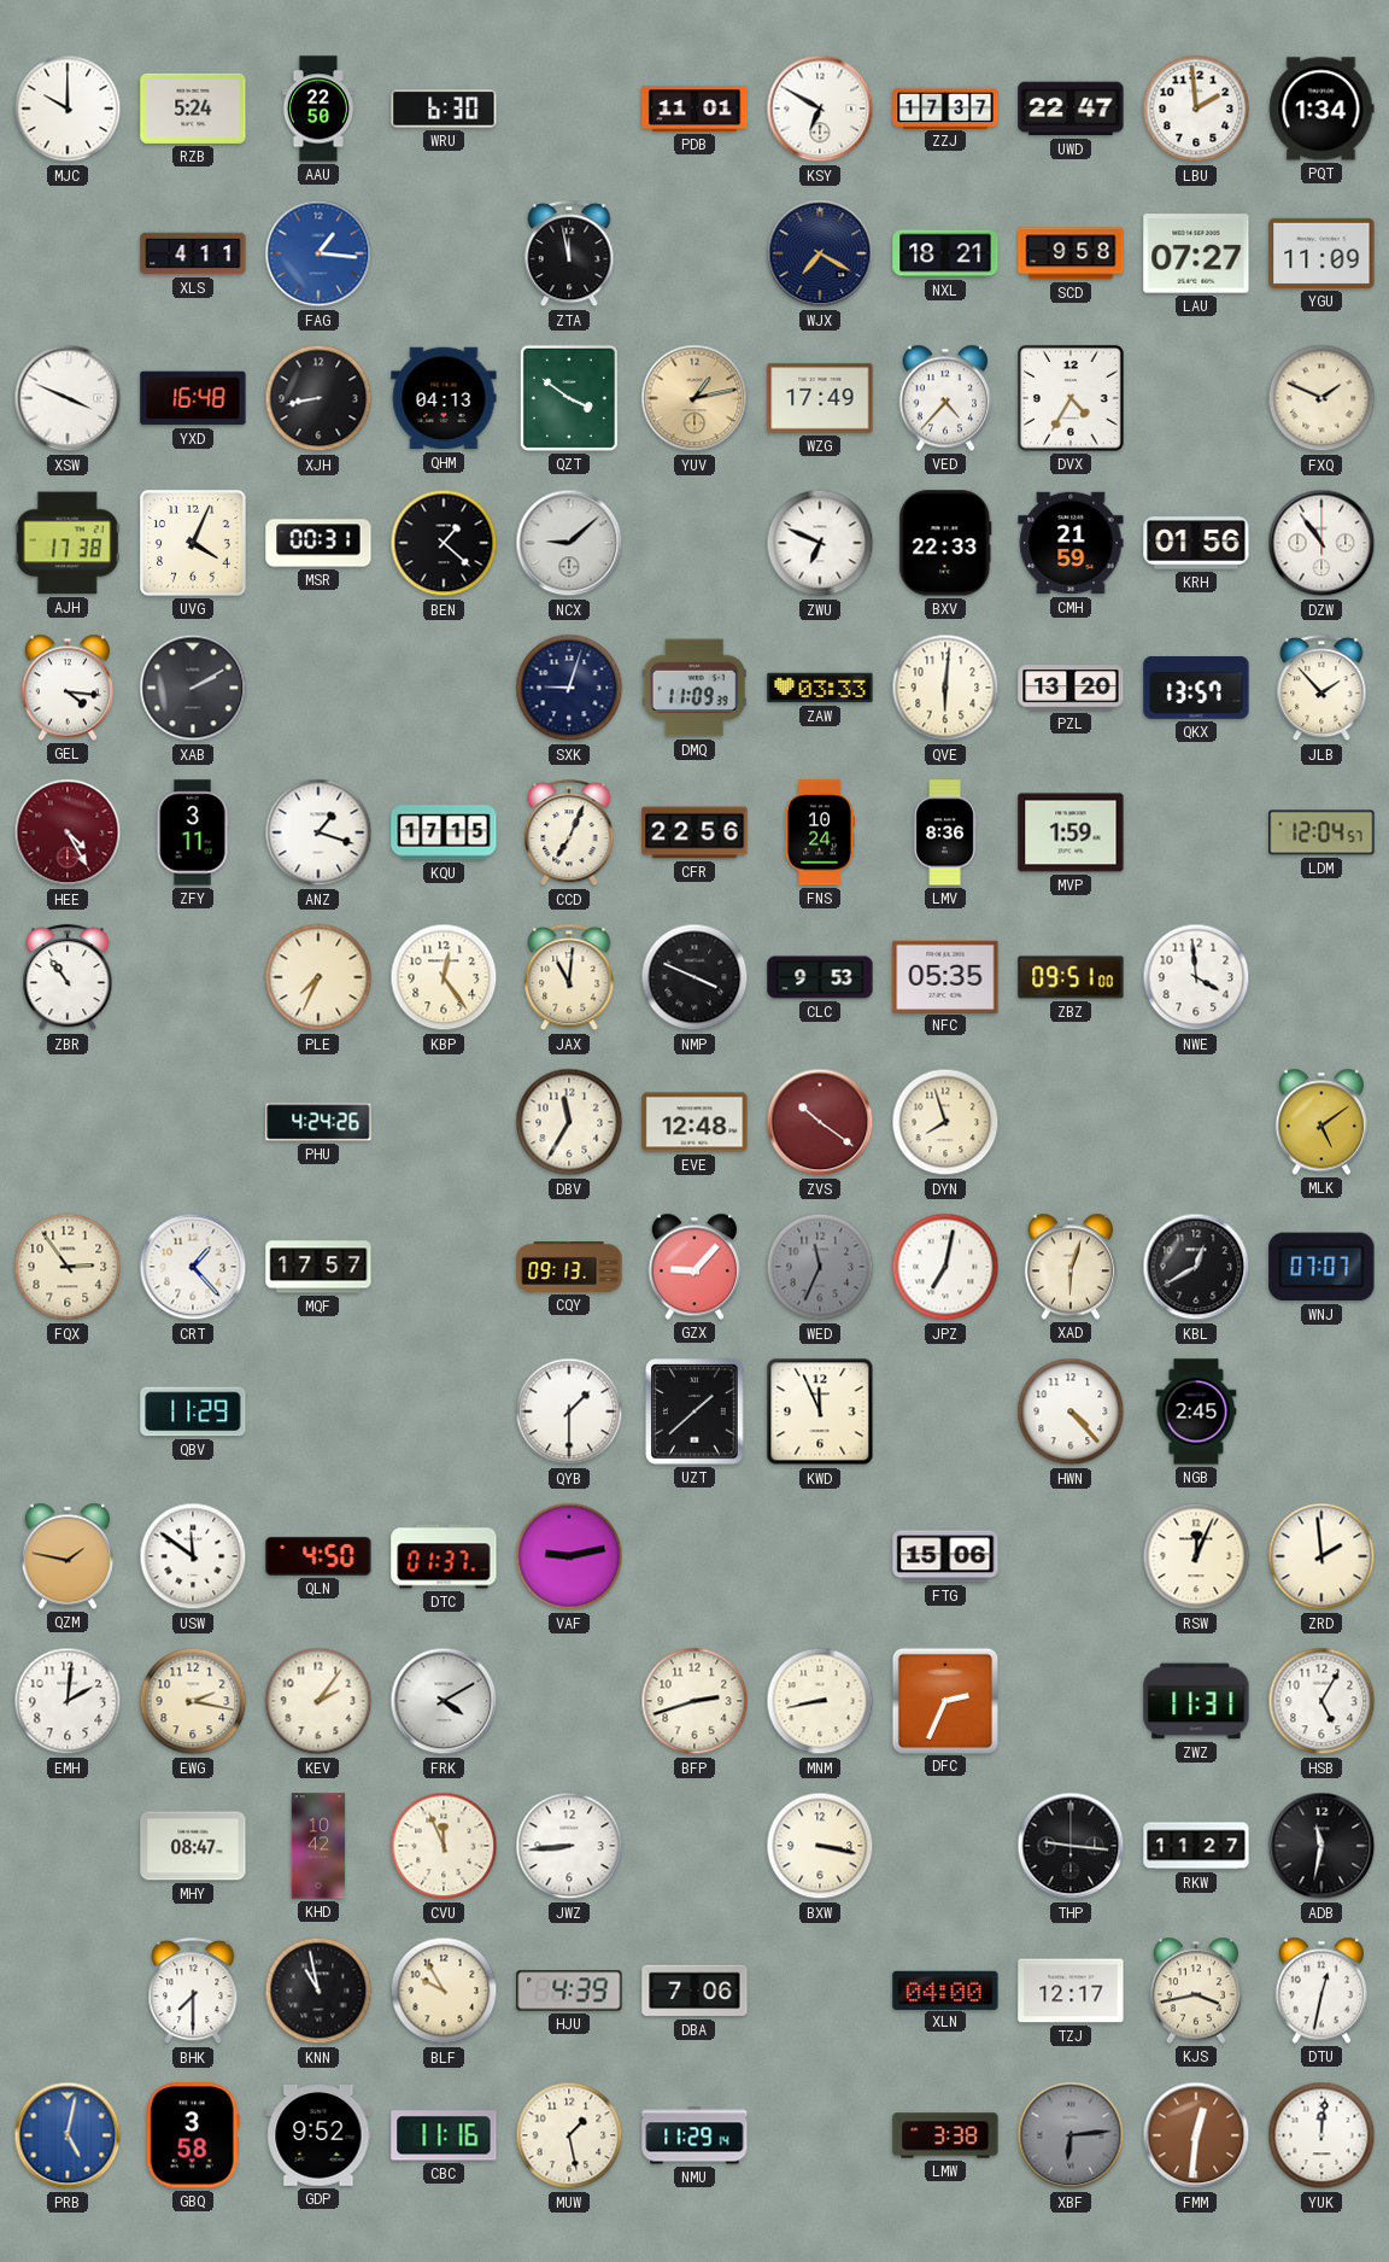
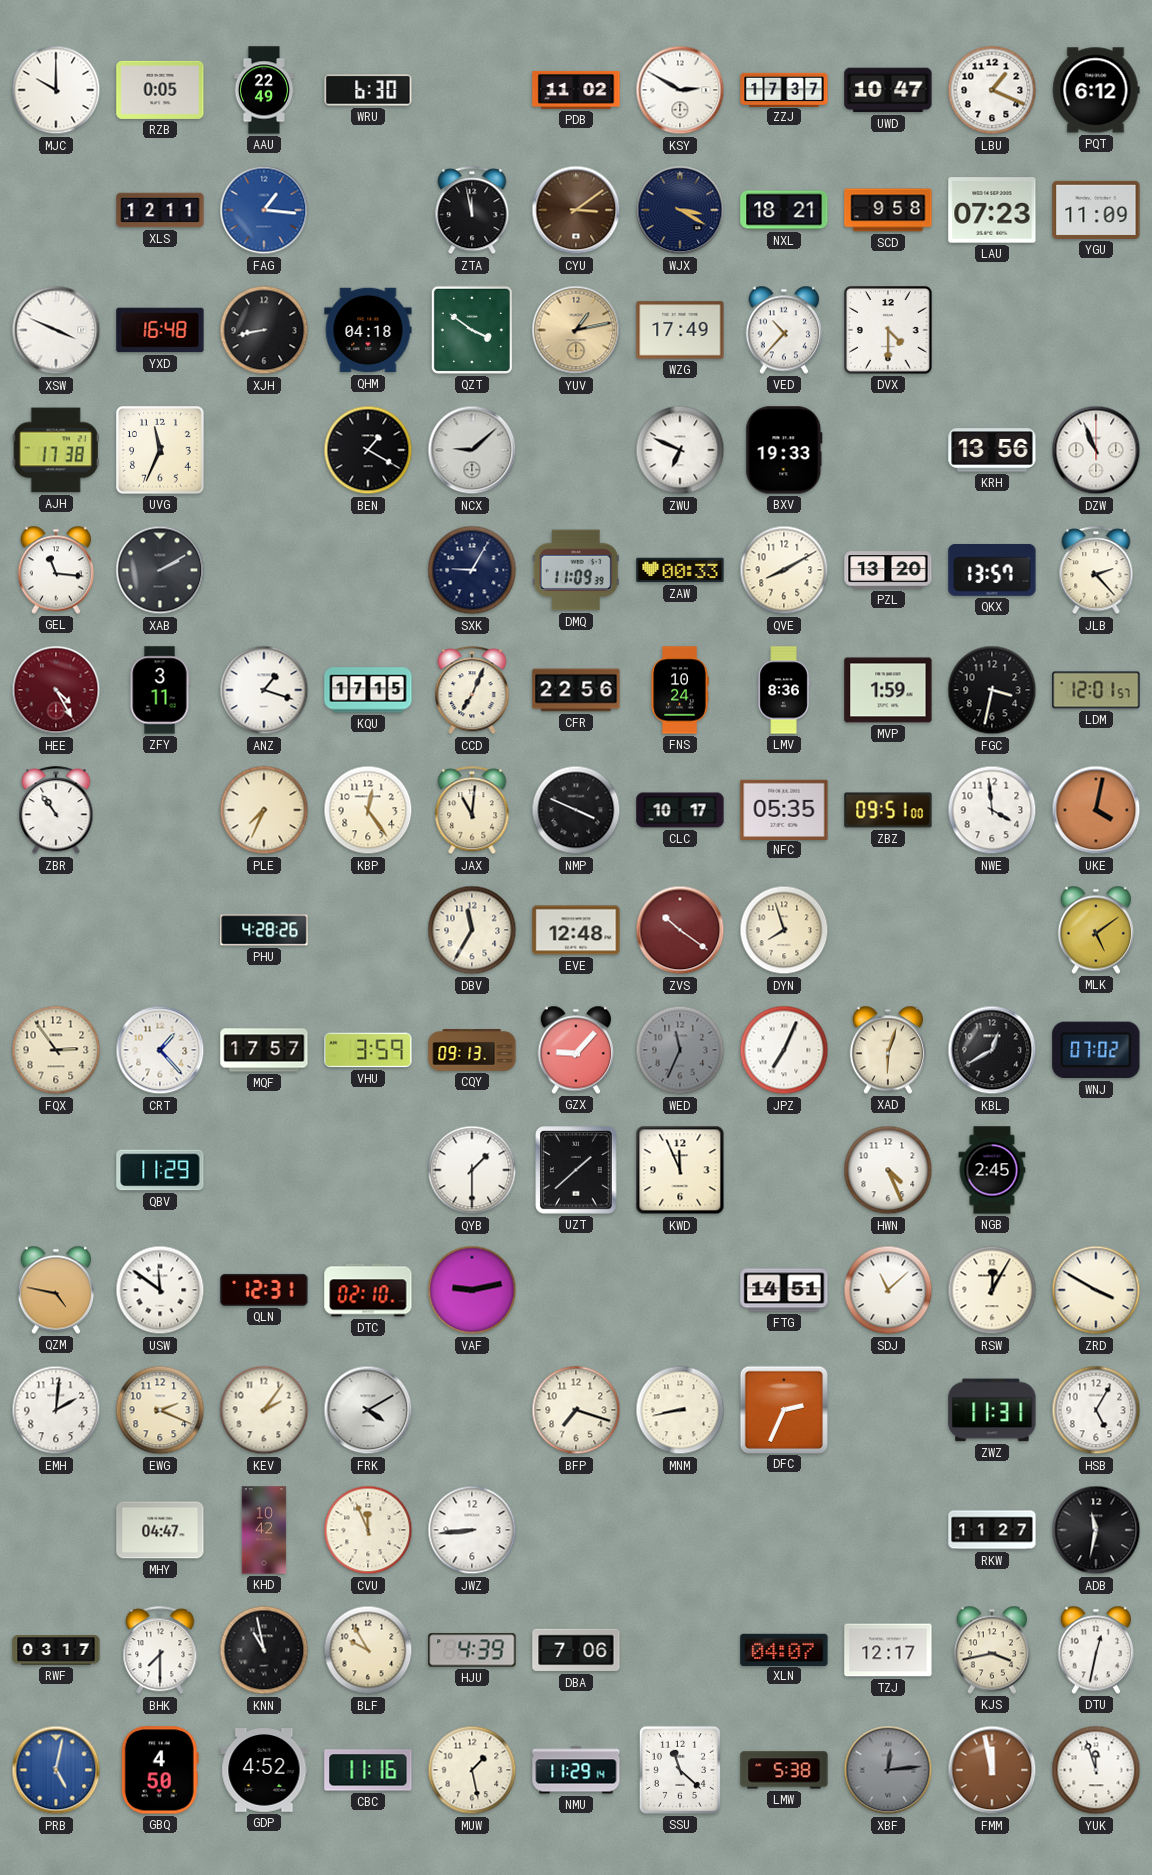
RZB: 5:24 -> 0:05
AAU: 22:50 -> 22:49
PDB: 11:01 -> 11:02
KSY: 6:50 -> 2:50
UWD: 22:47 -> 10:47
LBU: 1:59 -> 1:19
PQT: 1:34 -> 6:12
XLS: 4:11 -> 12:11
CYU: none -> 3:09
WJX: 7:20 -> 3:20
LAU: 07:27 -> 07:23
QHM: 04:13 -> 04:18
VED: 4:37 -> 10:37
DVX: 4:35 -> 4:30
FXQ: 1:49 -> none
UVG: 4:04 -> 11:34
MSR: 00:31 -> none
BEN: 1:22 -> 1:20
BXV: 22:33 -> 19:33
CMH: 21:59 -> none
KRH: 01:56 -> 13:56
DZW: 10:54 -> 10:56
GEL: 4:16 -> 11:16
SXK: 9:03 -> 9:05
ZAW: 03:33 -> 00:33
QVE: 6:01 -> 8:10
JLB: 1:53 -> 2:23
FGC: none -> 3:32
LDM: 12:04 -> 12:01
CLC: 9:53 -> 10:17
UKE: none -> 4:02
PHU: 4:24 -> 4:28
VHU: none -> 3:59
JPZ: 7:02 -> 7:04
WNJ: 07:07 -> 07:02
HWN: 4:23 -> 4:26
QZM: 1:47 -> 4:47
QLN: 4:50 -> 12:31
DTC: 01:37 -> 02:10
FTG: 15:06 -> 14:51
SDJ: none -> 11:08
RSW: 12:04 -> 12:05
ZRD: 1:59 -> 3:50
EWG: 2:17 -> 2:19
BFP: 2:42 -> 7:18
MHY: 08:47 -> 04:47
BXW: 3:17 -> none
THP: 9:16 -> none
RWF: none -> 03:17
XLN: 04:00 -> 04:07
GBQ: 3:58 -> 4:50
GDP: 9:52 -> 4:52
SSU: none -> 11:22
LMW: 3:38 -> 5:38
XBF: 6:14 -> 12:14
FMM: 12:31 -> 11:58
YUK: 12:01 -> 11:57
